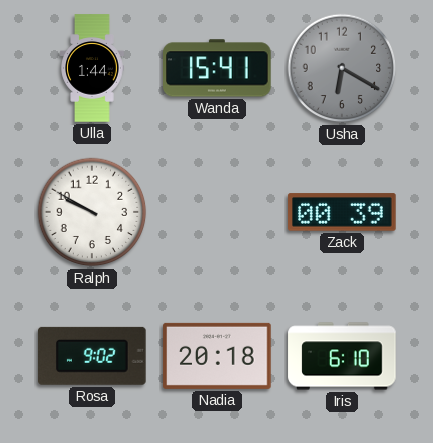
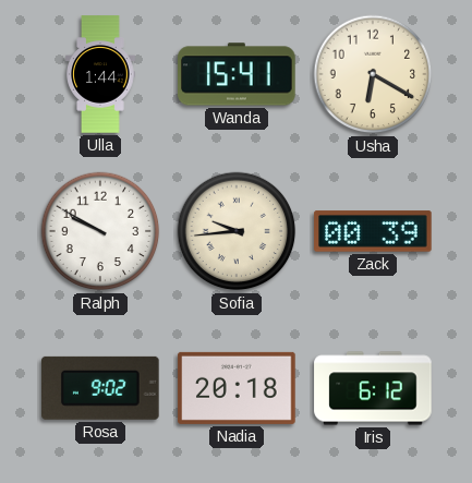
Usha dial: grey -> cream
Sofia: none -> 9:44
Iris: 6:10 -> 6:12
